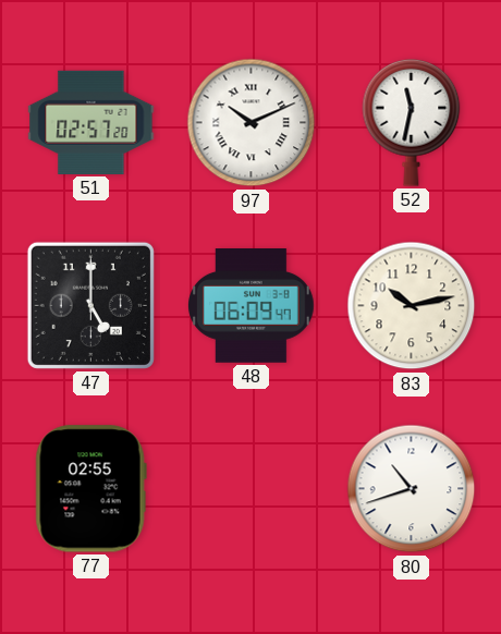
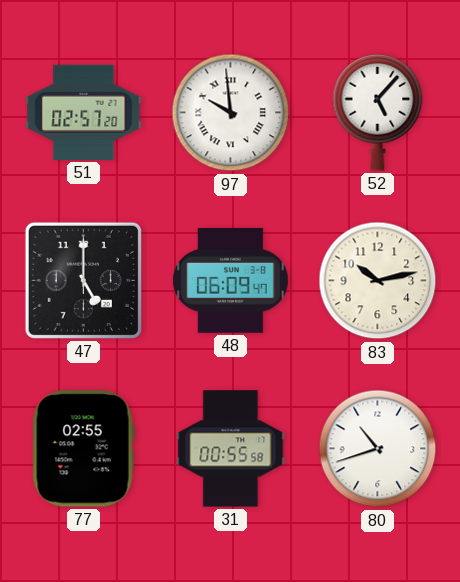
97: 10:11 -> 9:59
52: 11:32 -> 5:07
31: none -> 00:55
